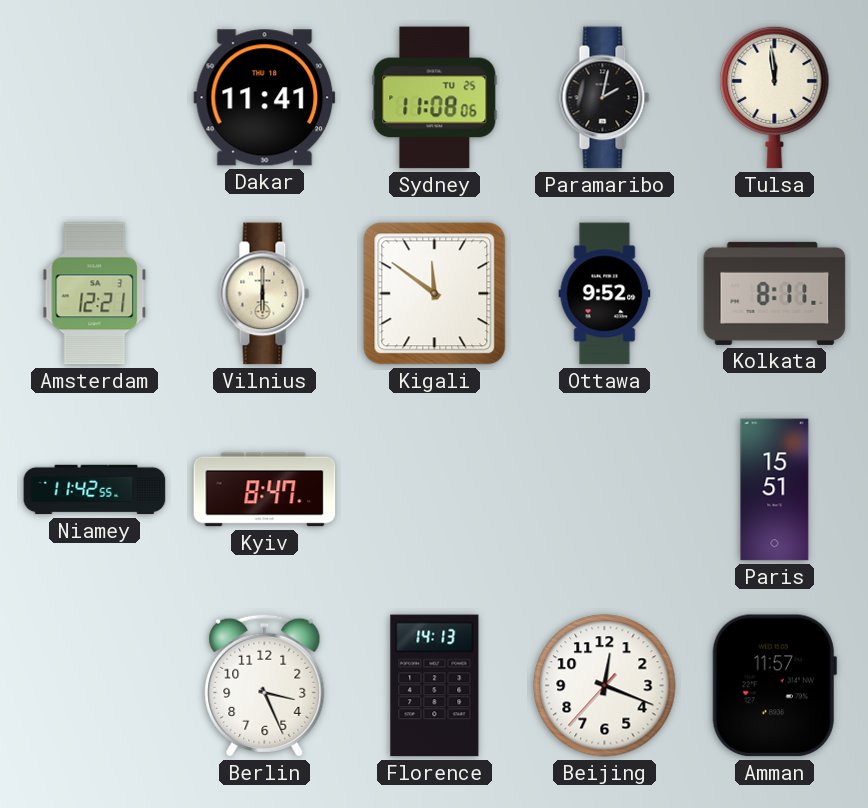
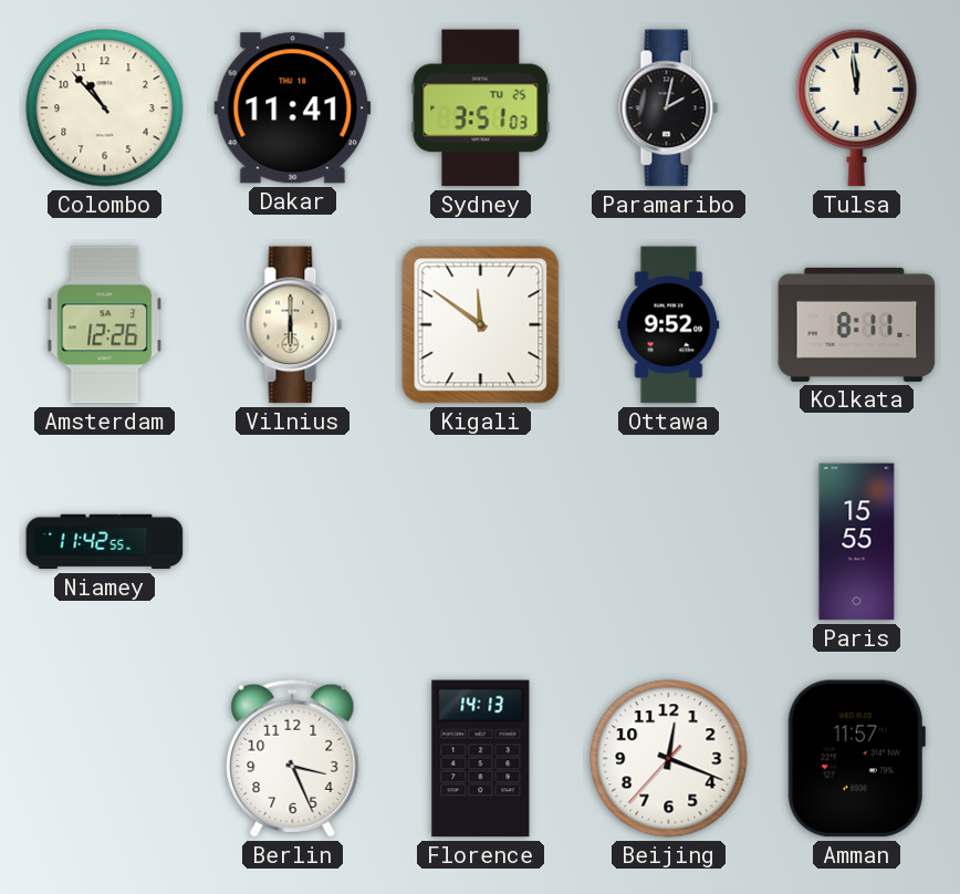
Colombo: none -> 10:53
Sydney: 11:08 -> 3:51
Amsterdam: 12:21 -> 12:26
Kyiv: 8:47 -> none
Paris: 15:51 -> 15:55
